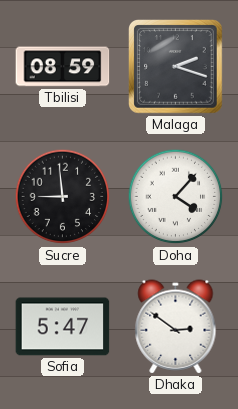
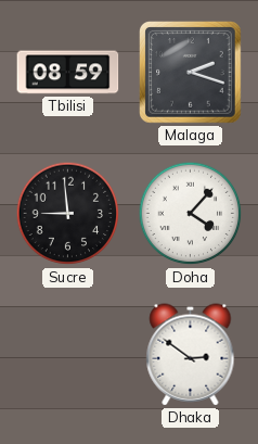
Sofia: 5:47 -> none
